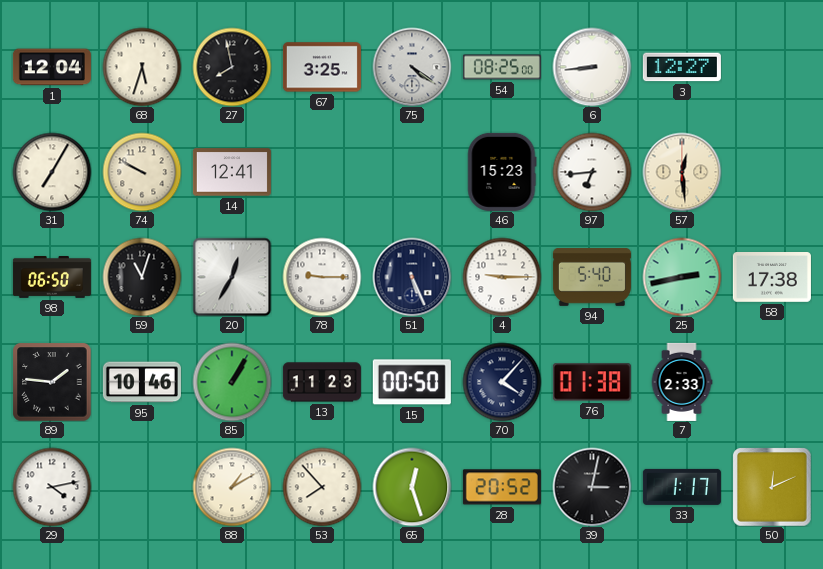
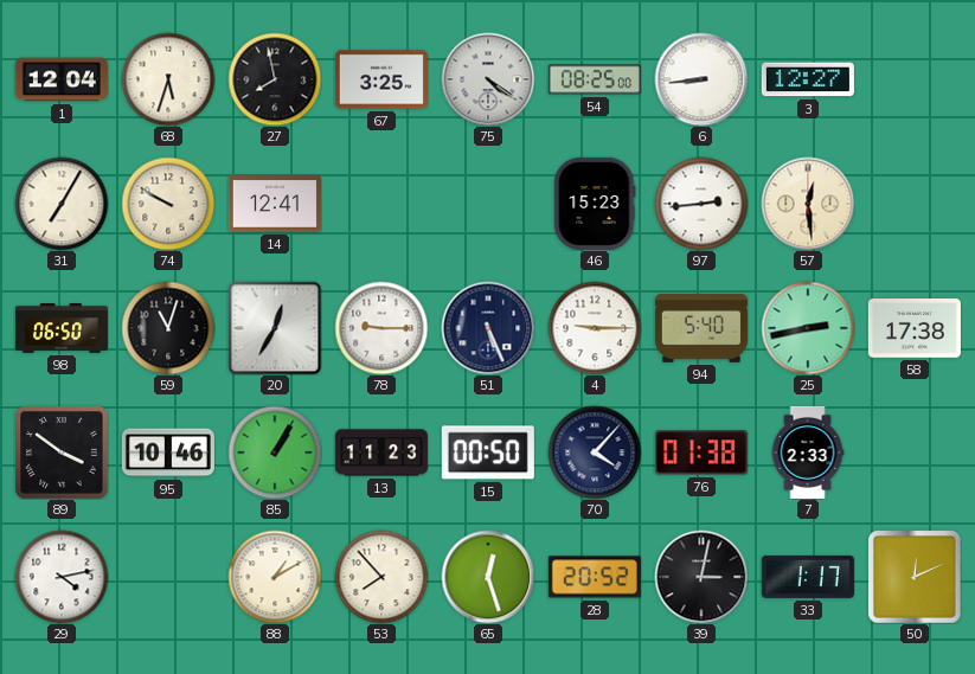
97: 6:44 -> 2:44
89: 1:46 -> 3:51
